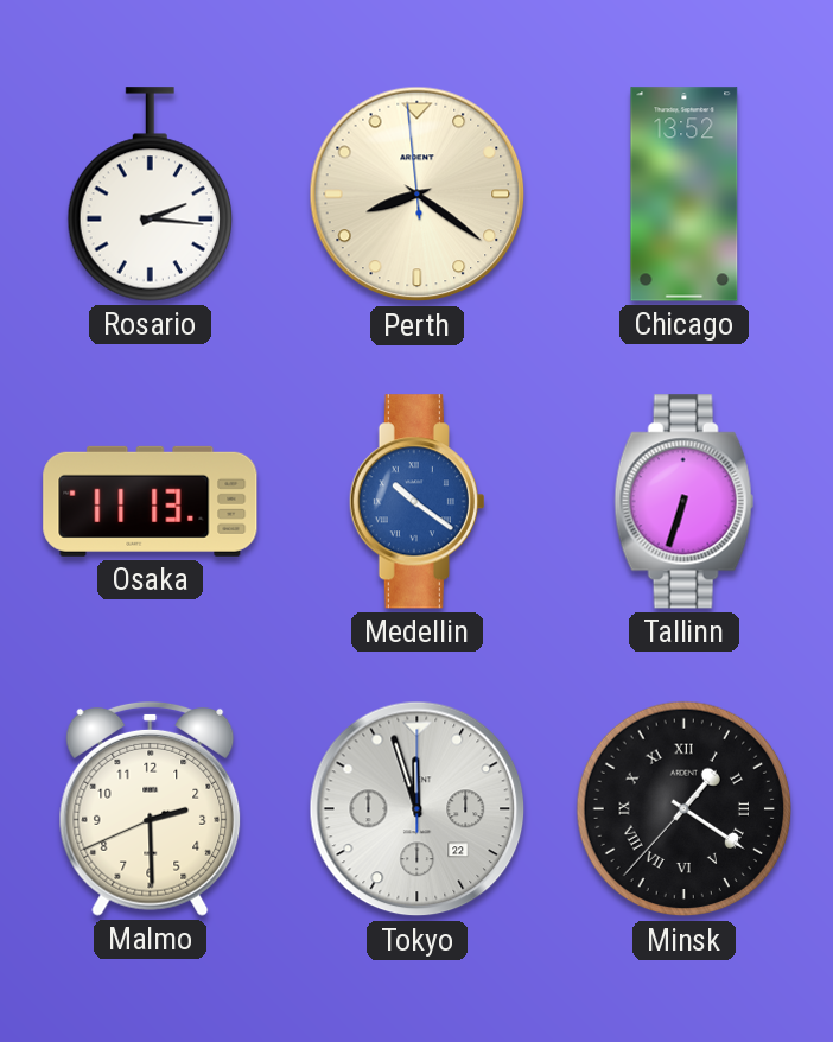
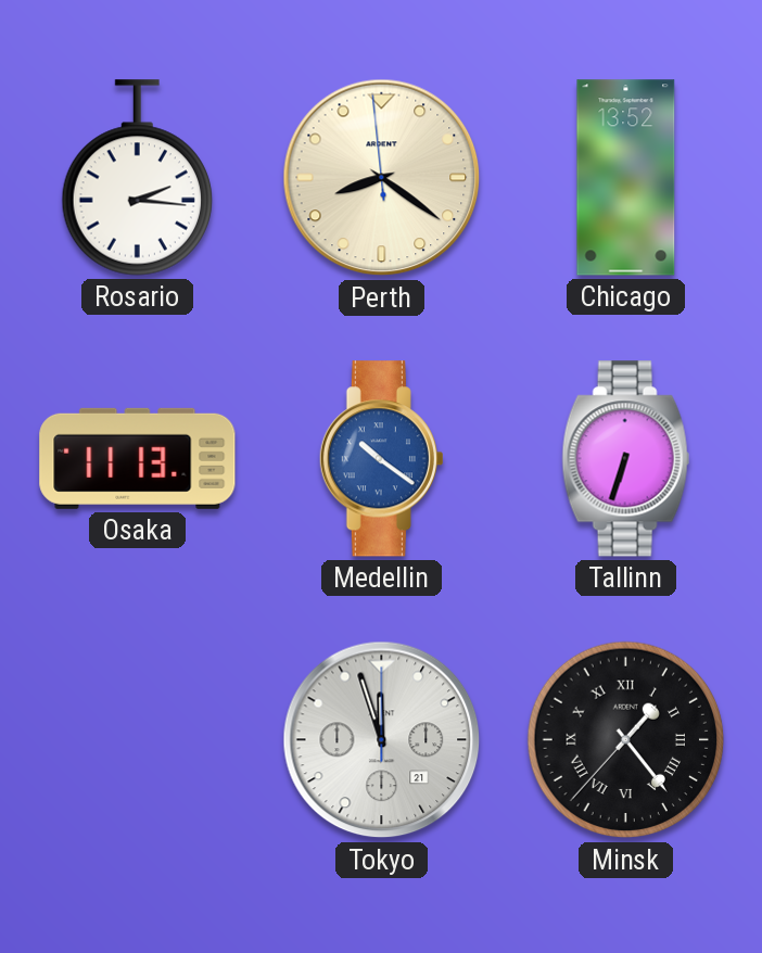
Malmo: 2:29 -> none
Tokyo date: 22 -> 21
Minsk: 1:20 -> 1:23
